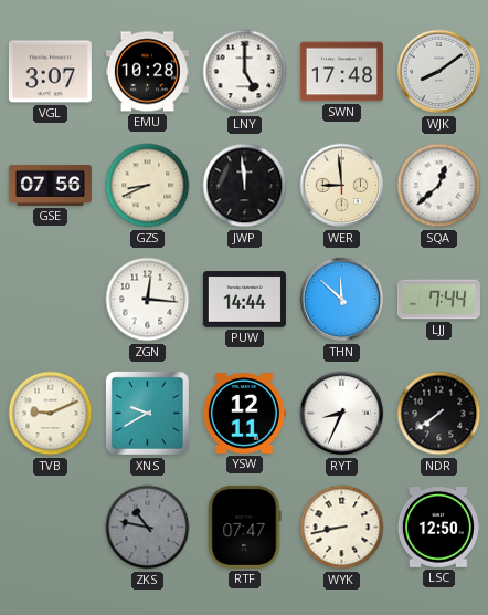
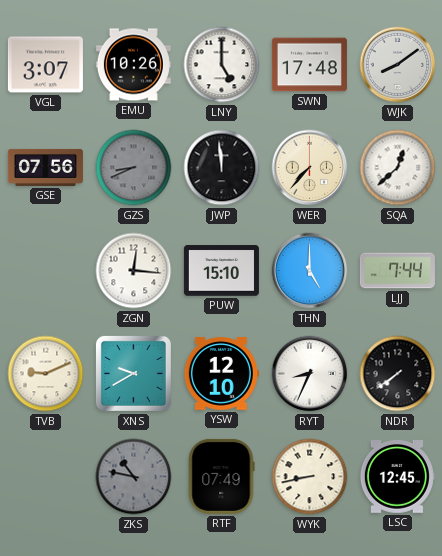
EMU: 10:28 -> 10:26
GZS dial: cream -> grey
WER: 8:59 -> 7:37
PUW: 14:44 -> 15:10
THN: 11:52 -> 5:00
YSW: 12:11 -> 12:10
RTF: 07:47 -> 07:49
LSC: 12:50 -> 12:45
